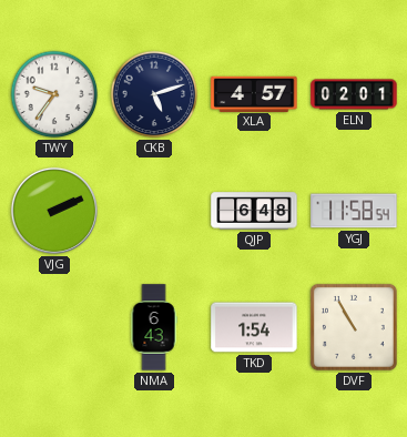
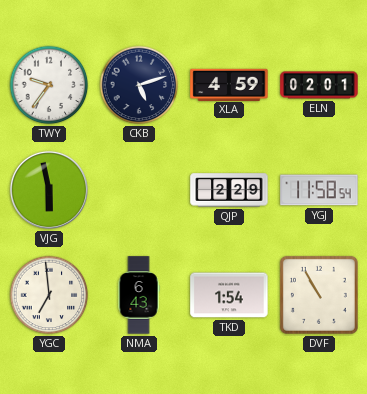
XLA: 4:57 -> 4:59
VJG: 2:11 -> 5:58
QJP: 6:48 -> 2:29
YGC: none -> 6:59
